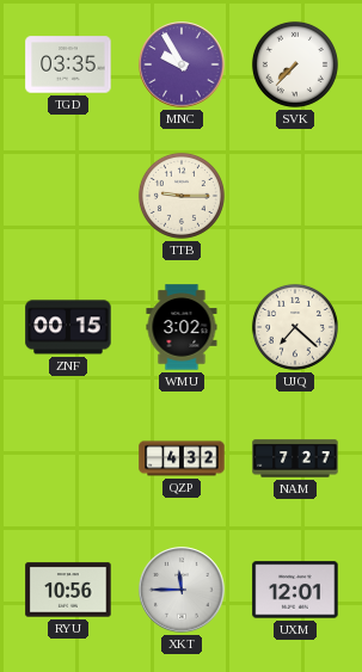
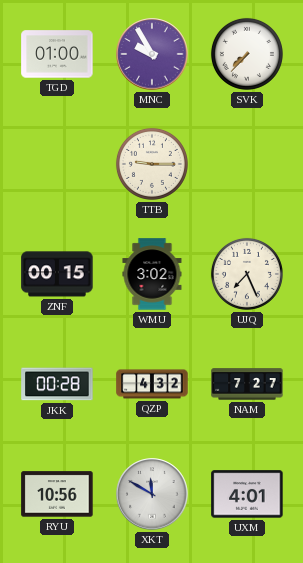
TGD: 03:35 -> 01:00
UJQ: 7:22 -> 7:26
JKK: none -> 00:28
XKT: 11:45 -> 11:50
UXM: 12:01 -> 4:01
